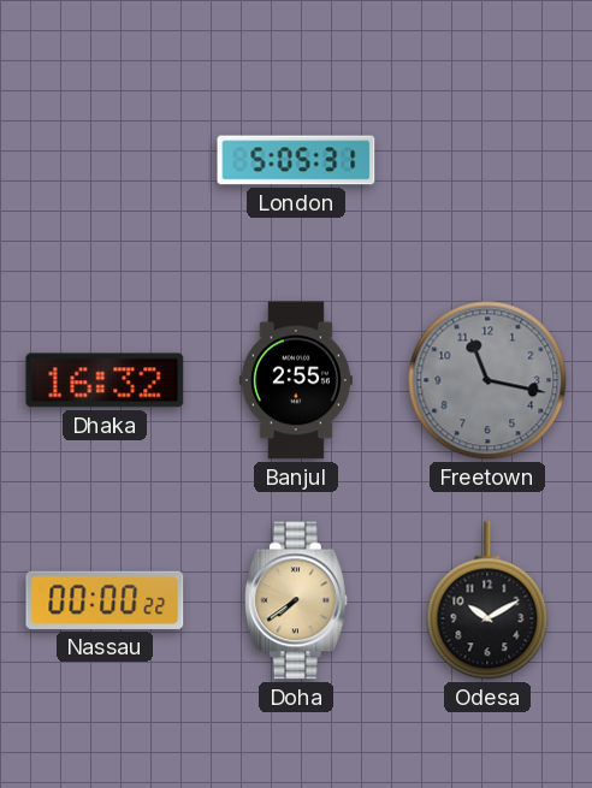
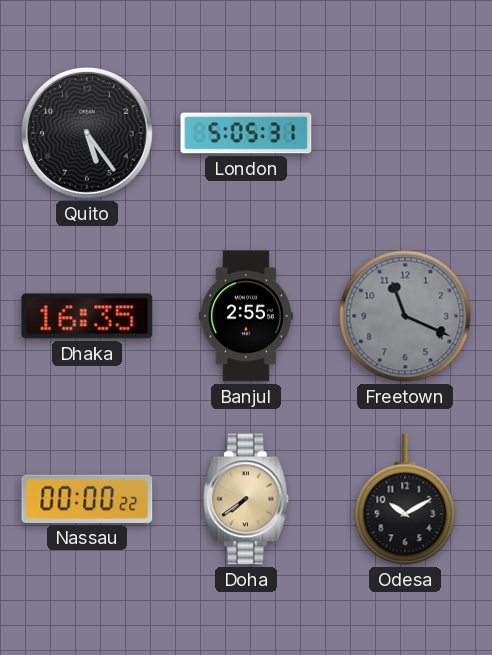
Quito: none -> 5:24
Dhaka: 16:32 -> 16:35
Freetown: 11:17 -> 11:19
